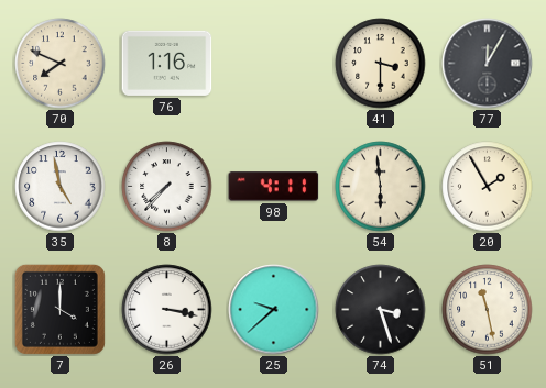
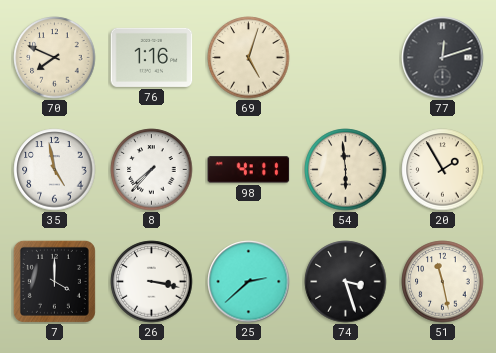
69: none -> 5:03
41: 3:30 -> none
77: 12:05 -> 12:12
25: 9:38 -> 2:38
